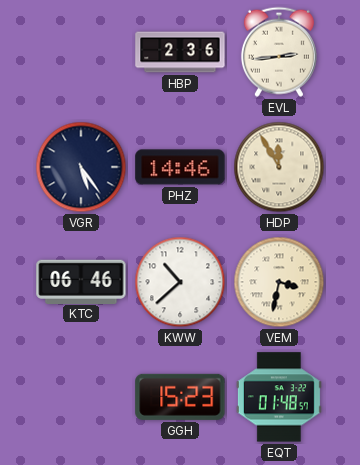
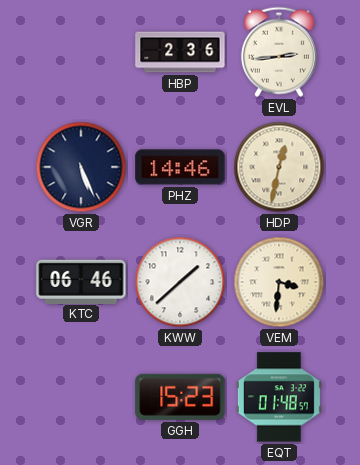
VGR: 5:24 -> 5:26
HDP: 11:55 -> 12:32
KWW: 10:38 -> 1:38
VEM: 3:32 -> 3:31
